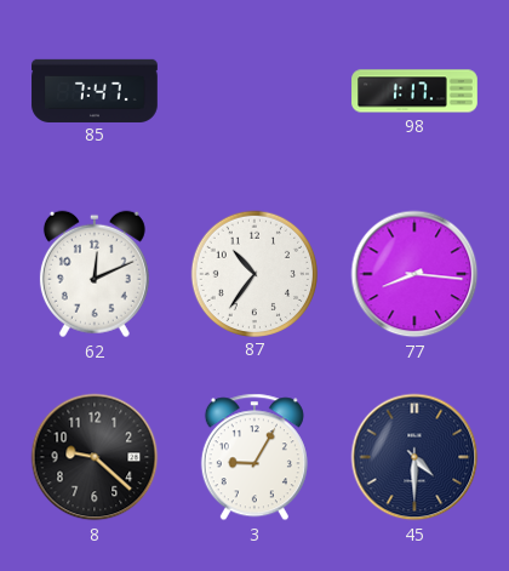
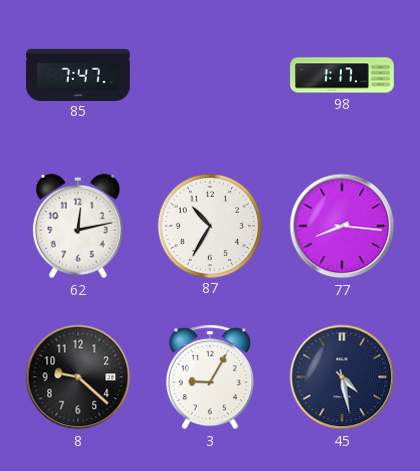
62: 12:11 -> 12:13
87: 10:36 -> 10:35
45: 4:30 -> 4:28
